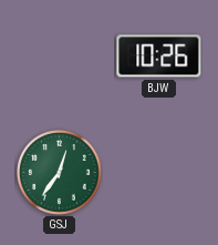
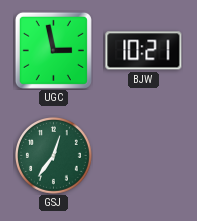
UGC: none -> 2:58
BJW: 10:26 -> 10:21
